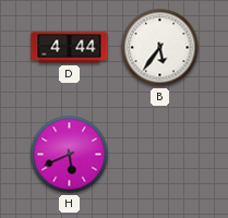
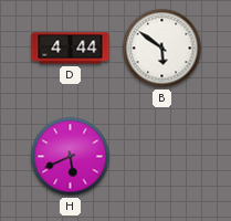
B: 5:36 -> 5:51
